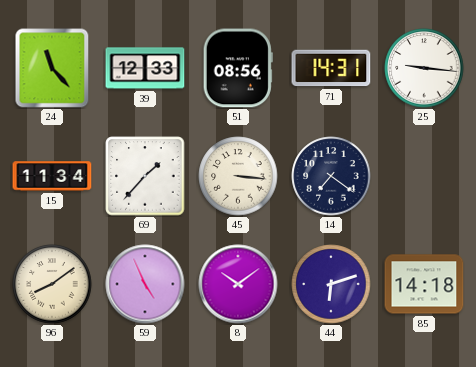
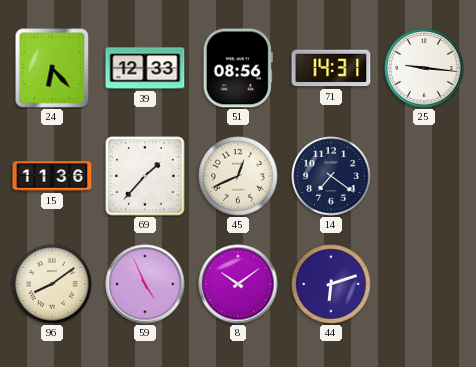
24: 11:23 -> 6:23
15: 11:34 -> 11:36
45: 3:16 -> 12:41
85: 14:18 -> none
